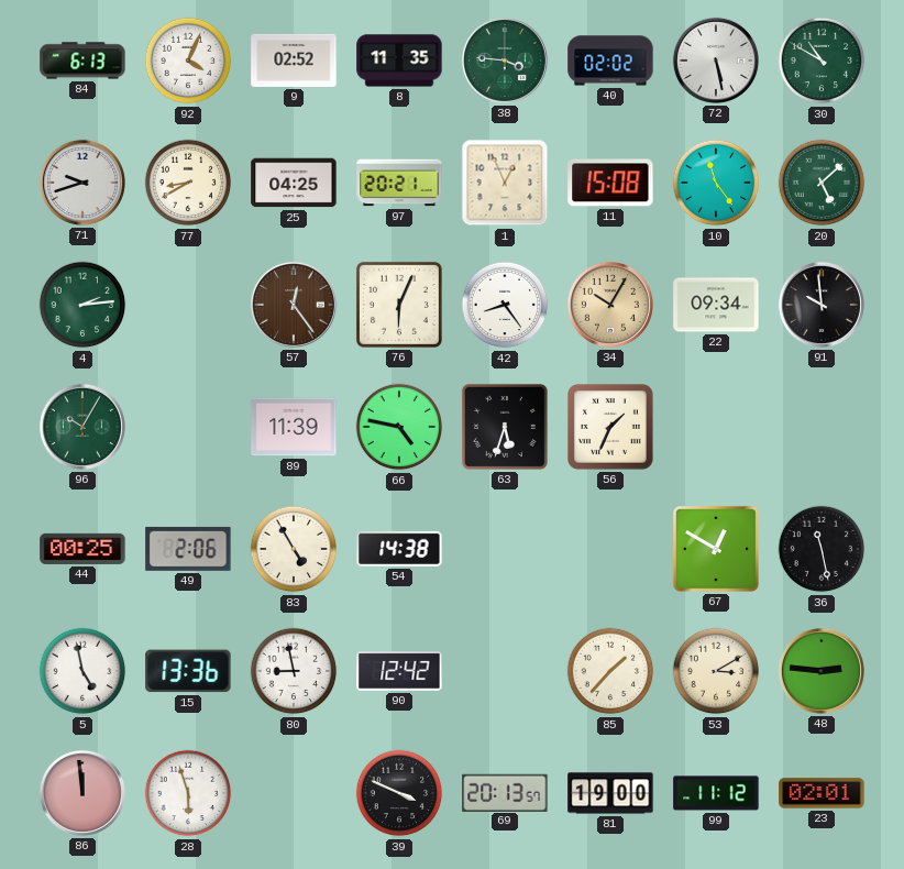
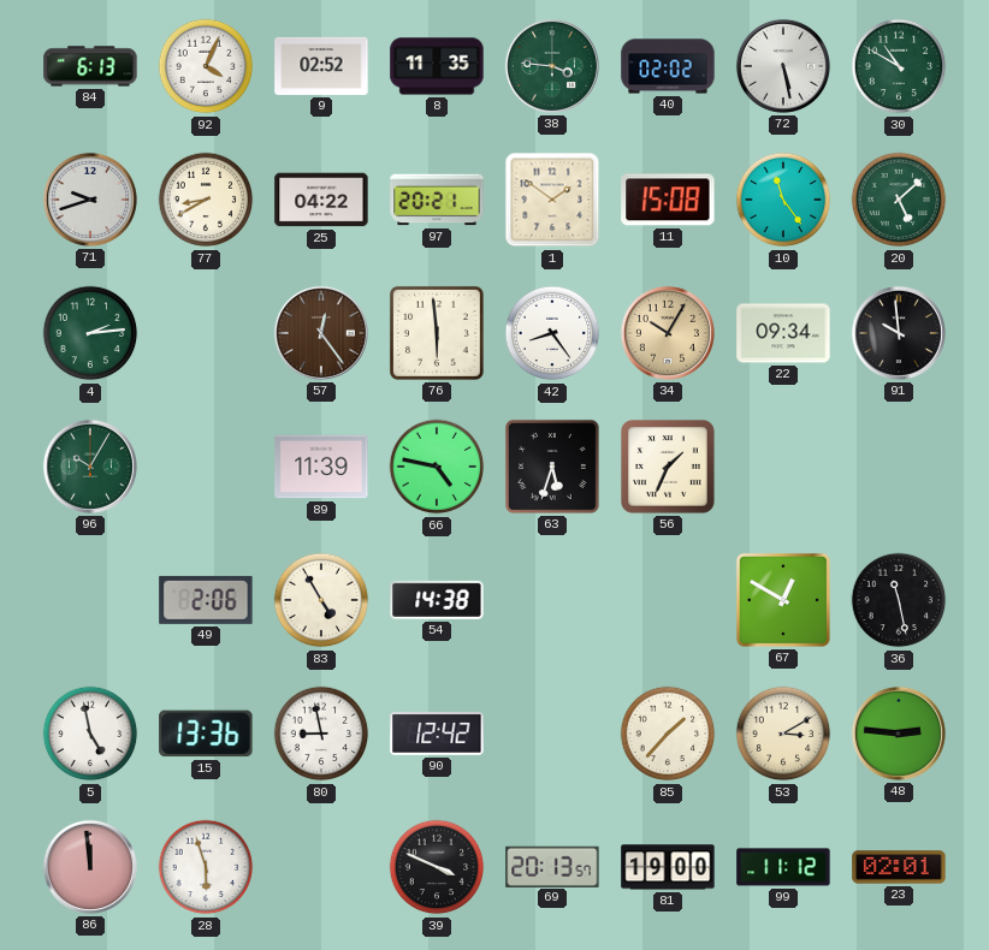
25: 04:25 -> 04:22
1: 12:56 -> 1:51
76: 6:04 -> 5:59
44: 00:25 -> none
